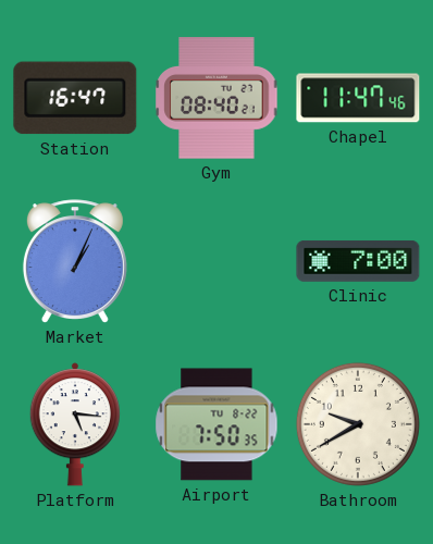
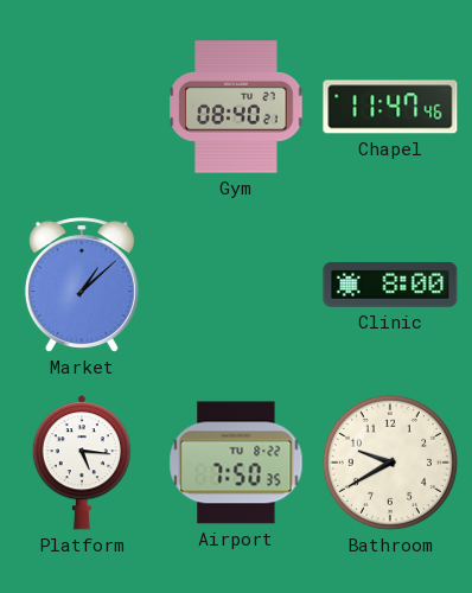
Station: 16:47 -> none
Market: 1:04 -> 1:08
Clinic: 7:00 -> 8:00
